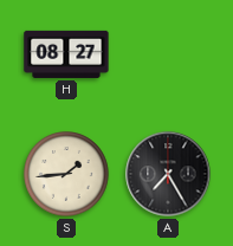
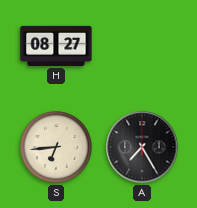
S: 1:44 -> 6:44
